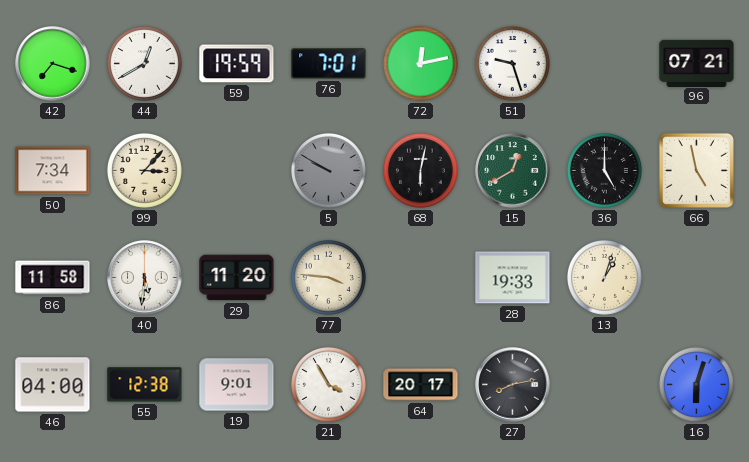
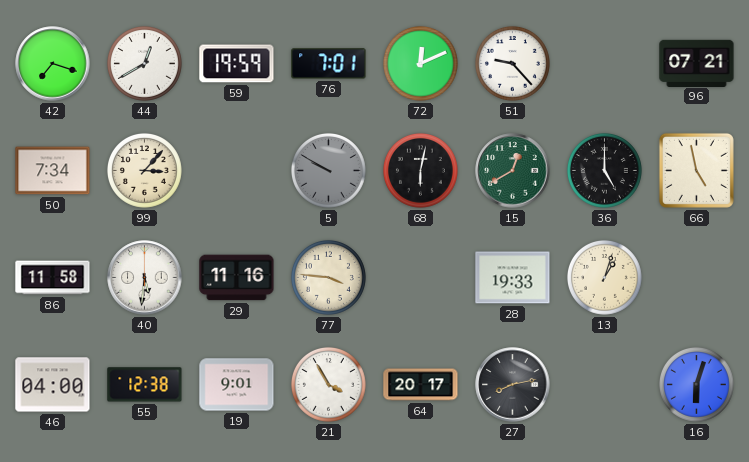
72: 12:13 -> 12:11
51: 9:27 -> 9:23
29: 11:20 -> 11:16
